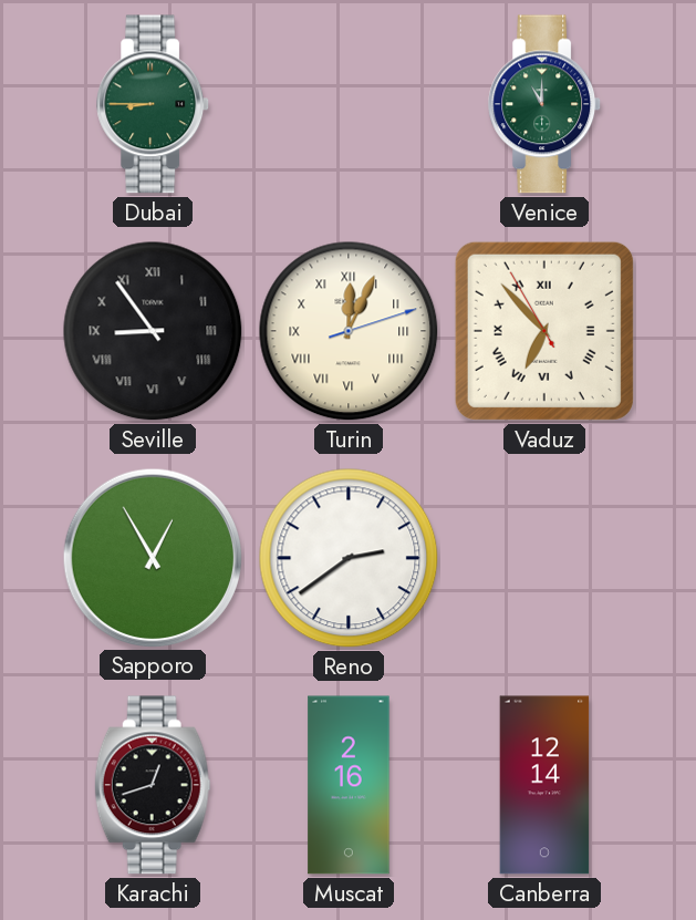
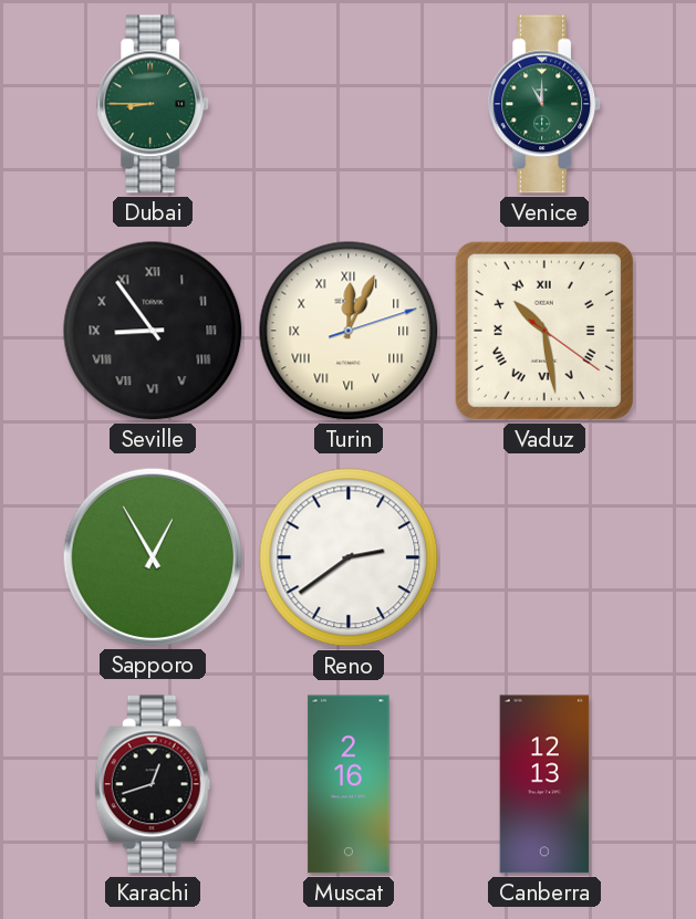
Vaduz: 6:52 -> 10:28
Canberra: 12:14 -> 12:13
